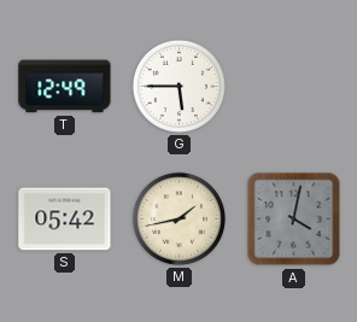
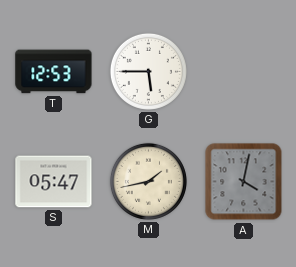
T: 12:49 -> 12:53
S: 05:42 -> 05:47
